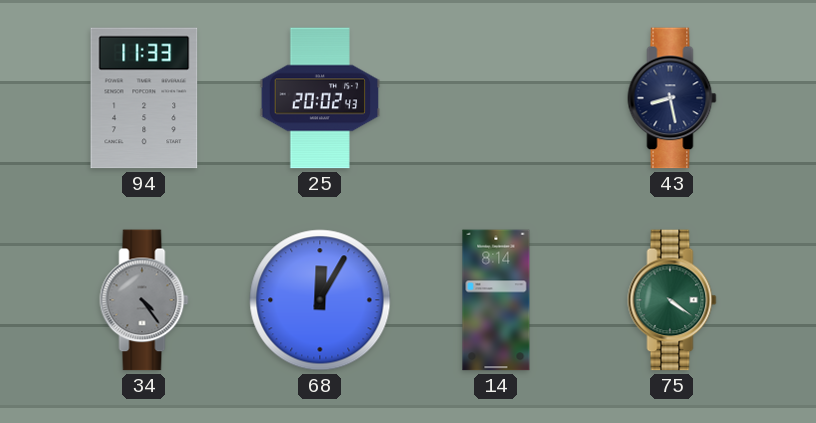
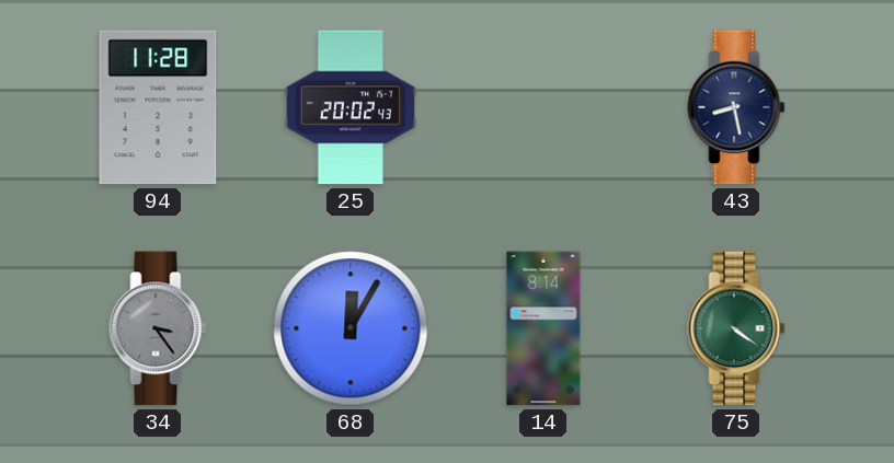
94: 11:33 -> 11:28
34: 4:24 -> 3:24
